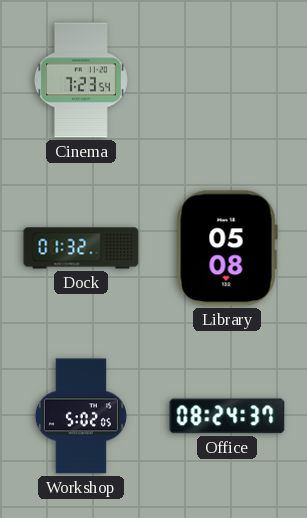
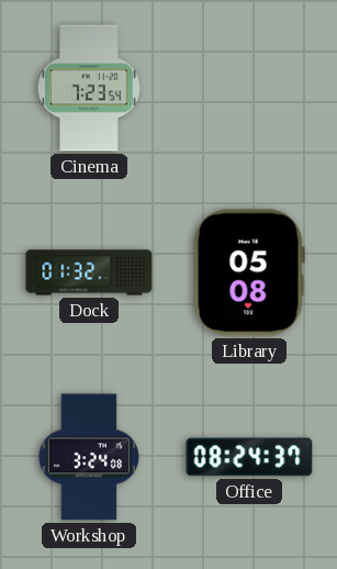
Workshop: 5:02 -> 3:24
